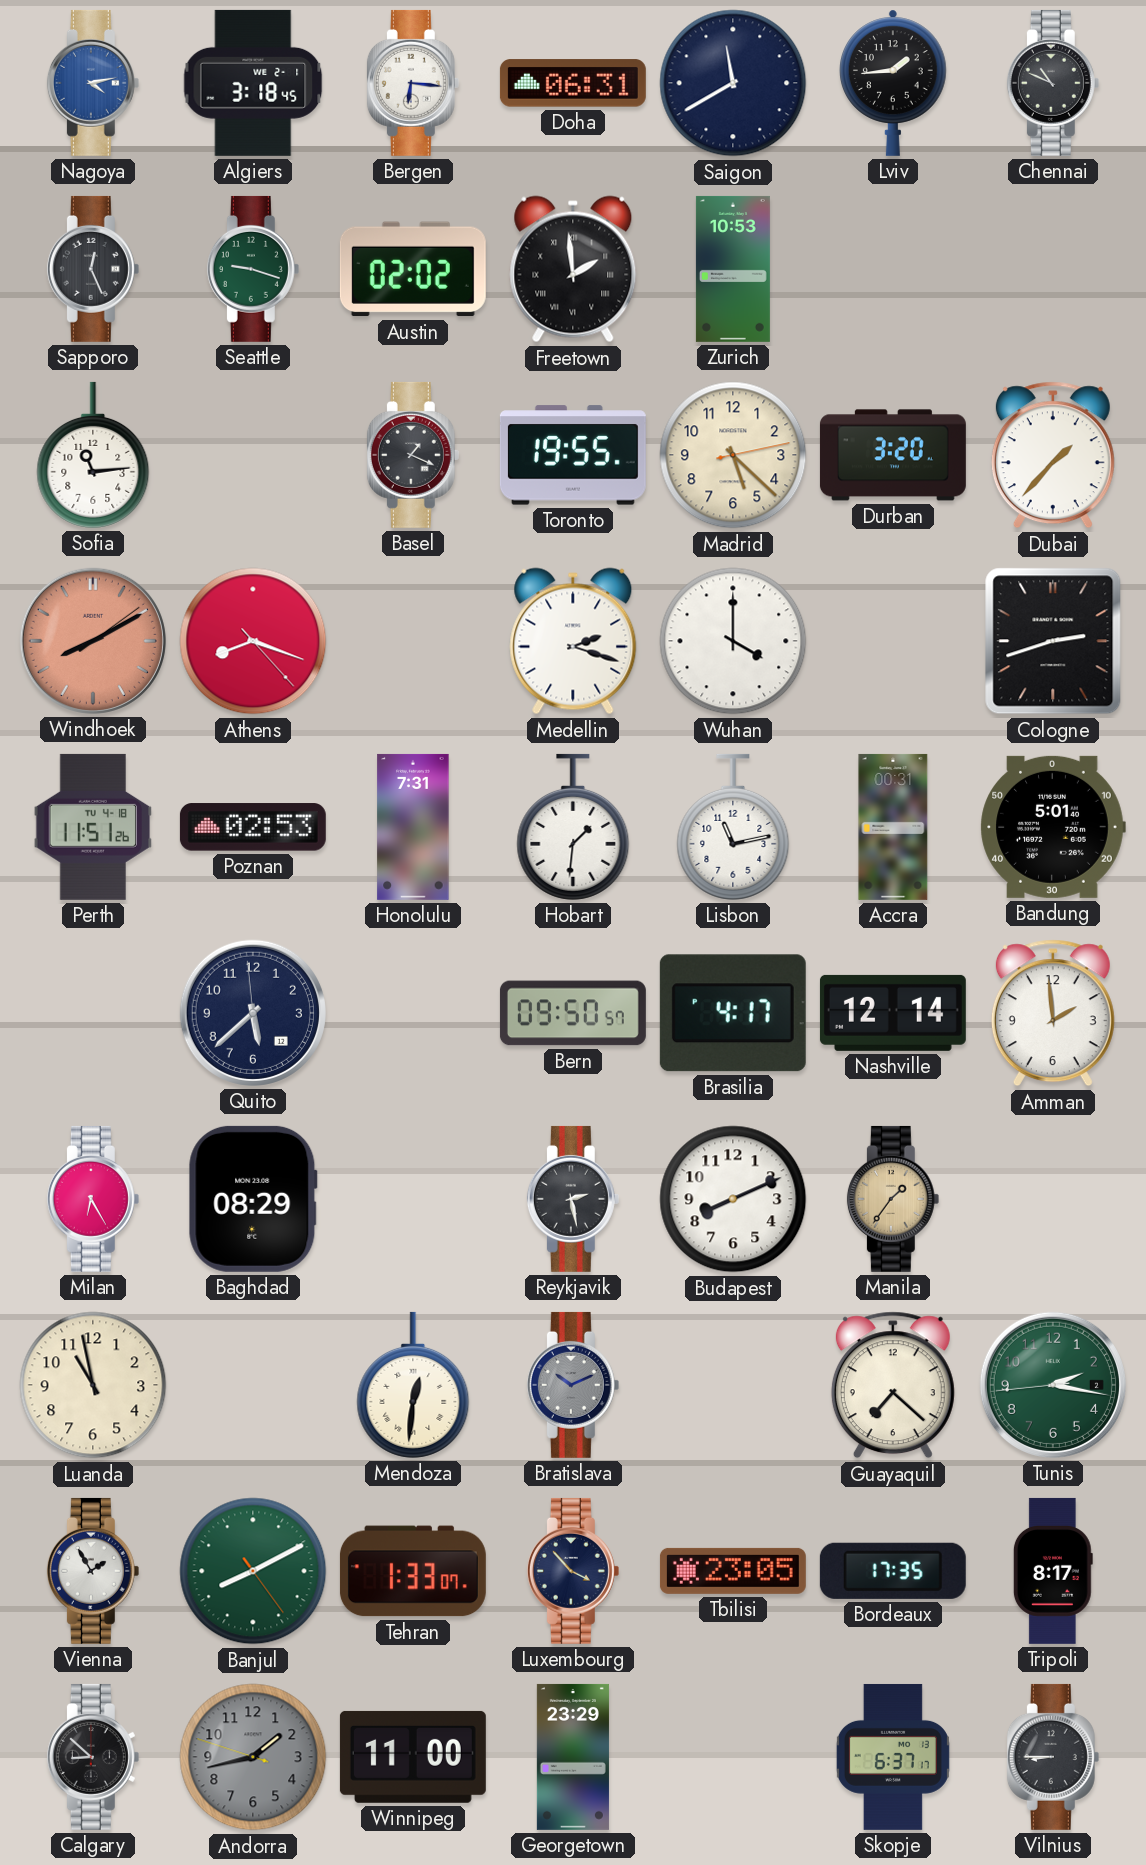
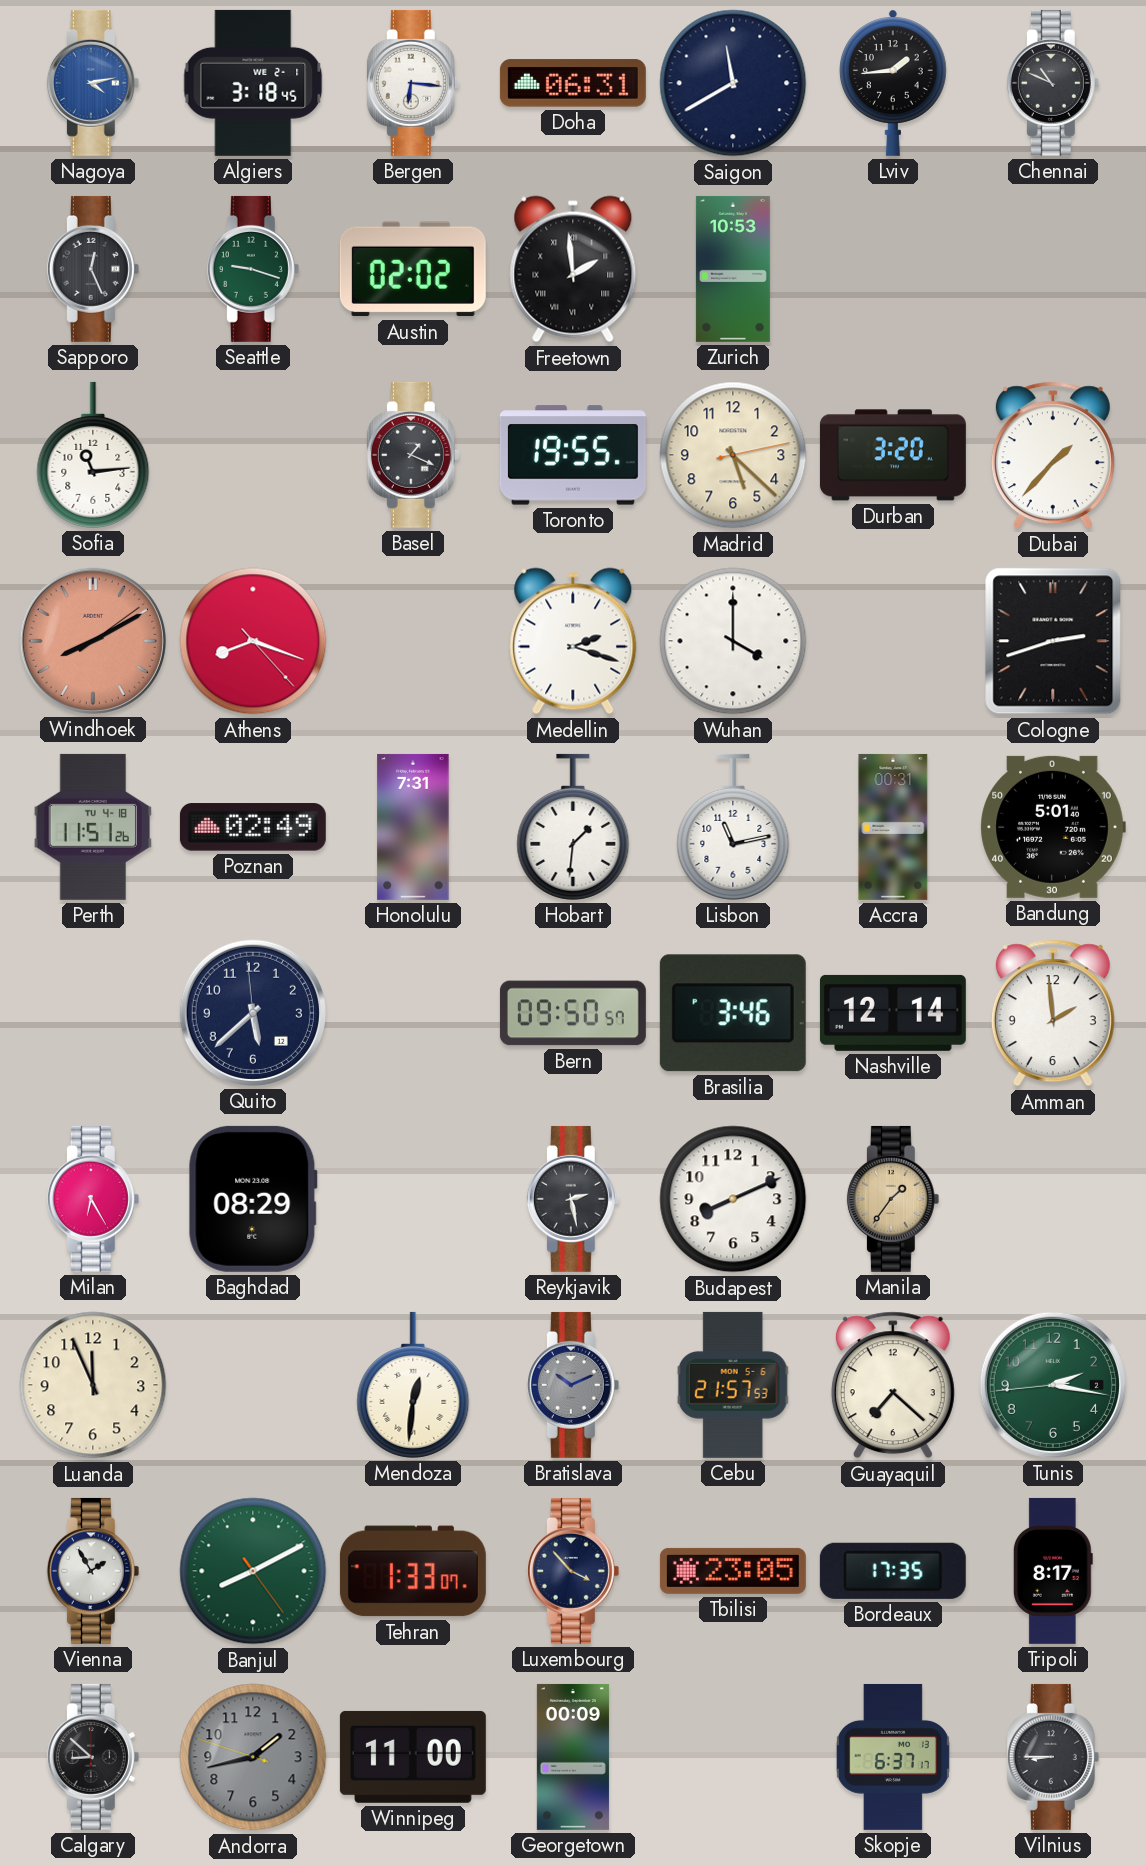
Poznan: 02:53 -> 02:49
Brasilia: 4:17 -> 3:46
Luanda: 10:58 -> 11:56
Cebu: none -> 21:57
Georgetown: 23:29 -> 00:09
